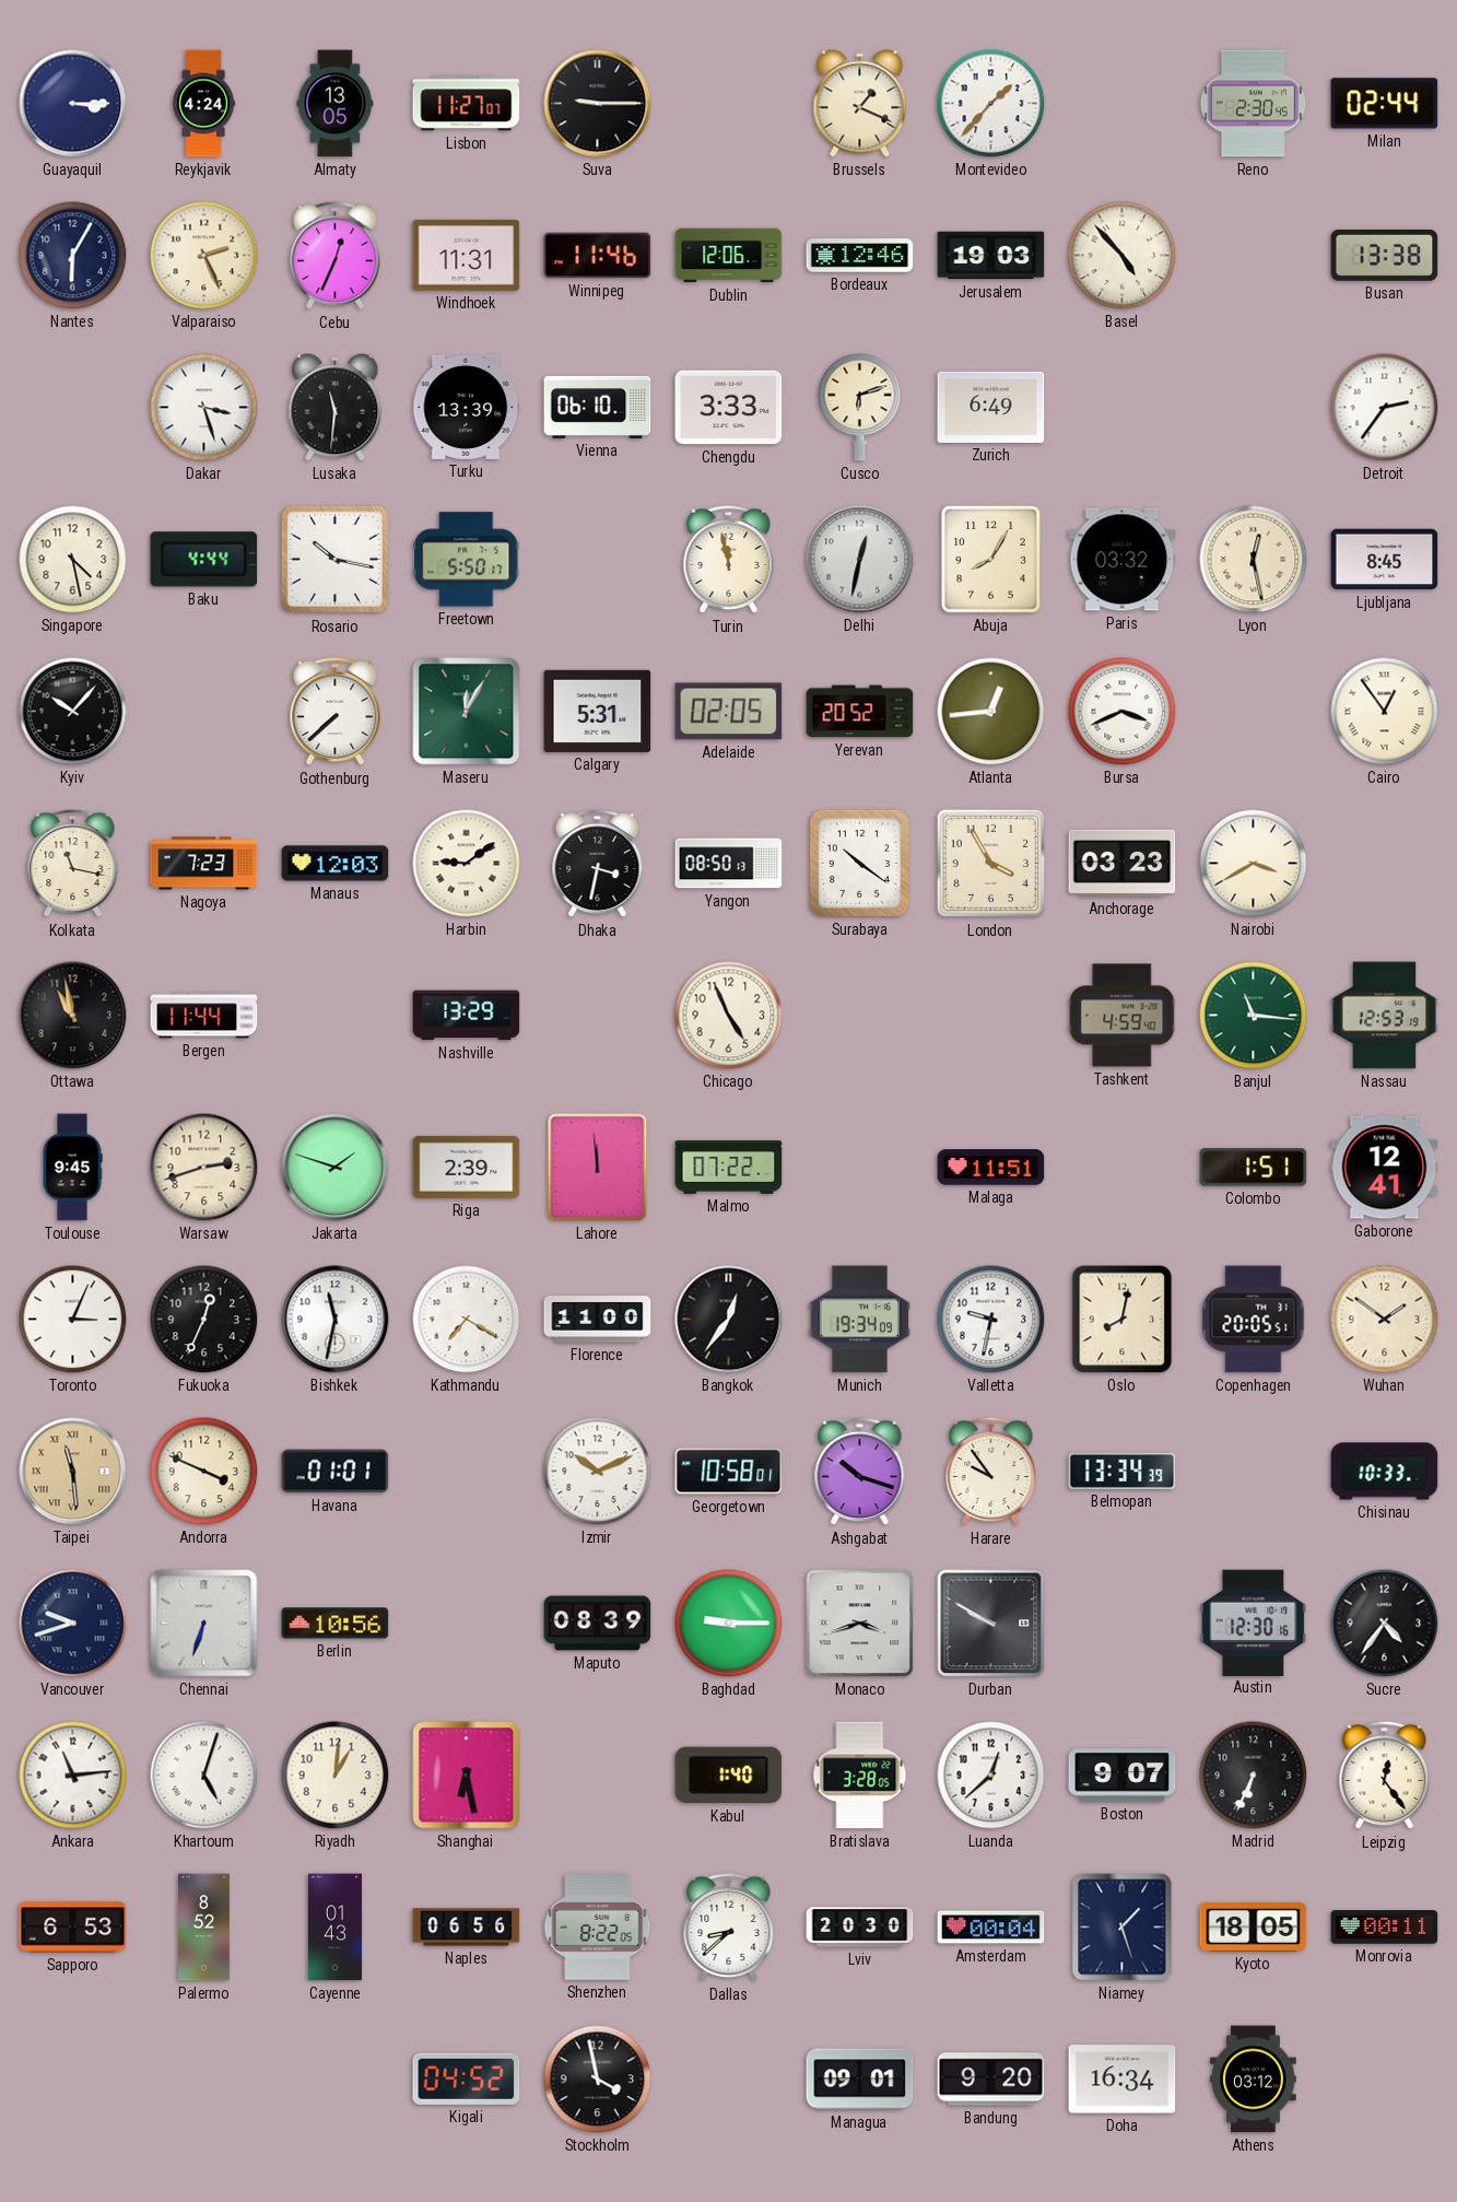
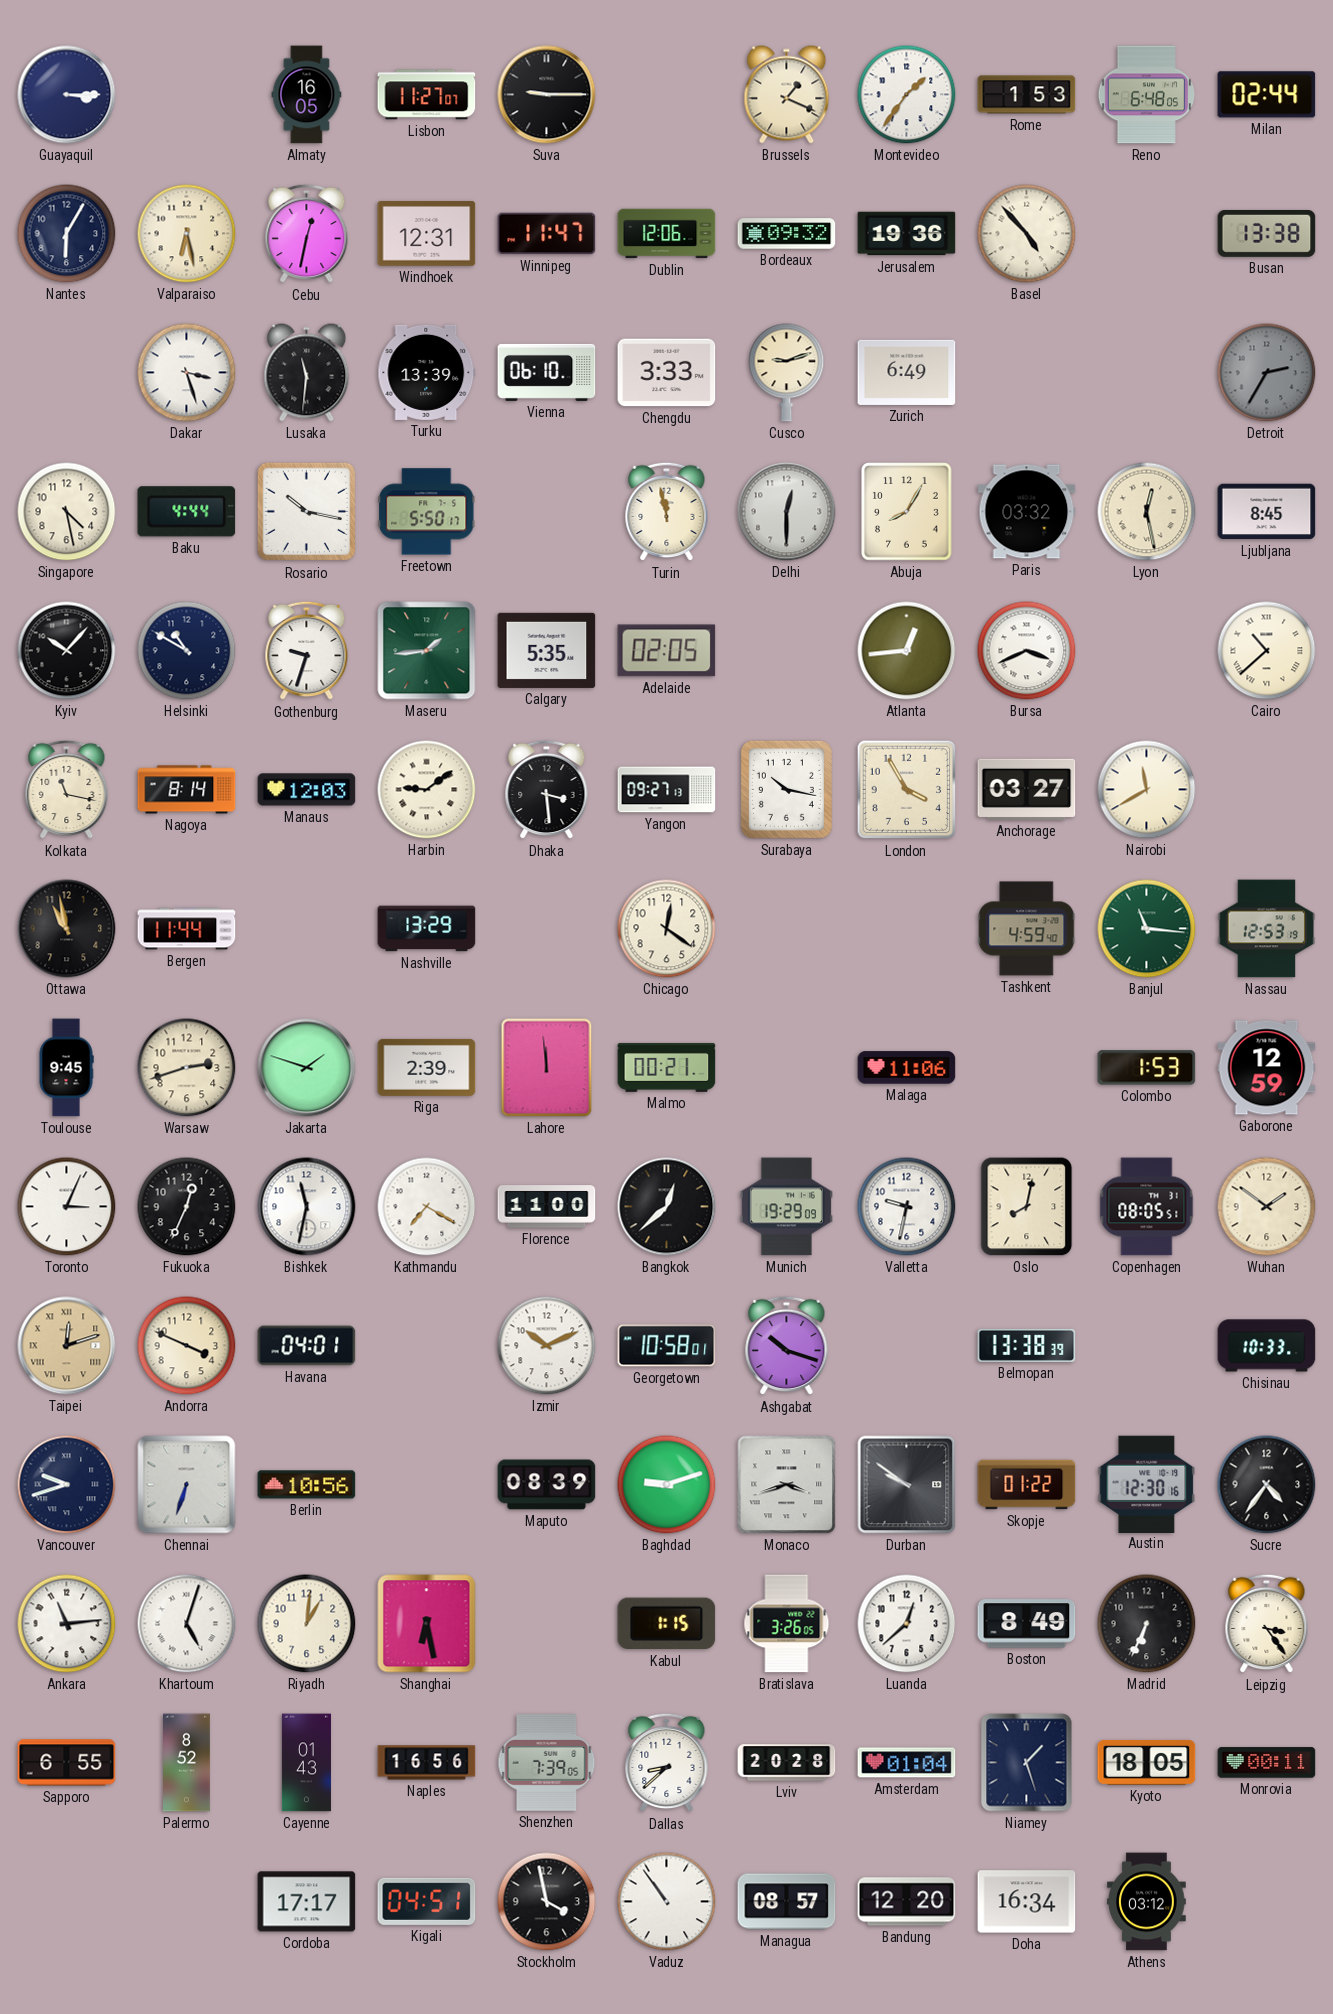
Reykjavik: 4:24 -> none
Almaty: 13:05 -> 16:05
Montevideo: 1:37 -> 1:36
Rome: none -> 1:53
Reno: 2:30 -> 6:48
Valparaiso: 2:26 -> 6:28
Cebu: 12:34 -> 12:32
Windhoek: 11:31 -> 12:31
Winnipeg: 11:46 -> 11:47
Bordeaux: 12:46 -> 09:32
Jerusalem: 19:03 -> 19:36
Cusco: 6:12 -> 9:12
Detroit: 2:36 -> 2:35
Detroit dial: white -> grey
Delhi: 12:32 -> 12:30
Helsinki: none -> 10:50
Gothenburg: 7:38 -> 9:33
Maseru: 12:05 -> 1:44
Calgary: 5:31 -> 5:35
Yerevan: 20:52 -> none
Cairo: 12:54 -> 10:38
Nagoya: 7:23 -> 8:14
Dhaka: 3:32 -> 3:29
Yangon: 08:50 -> 09:27
Surabaya: 10:21 -> 10:17
Anchorage: 03:23 -> 03:27
Nairobi: 3:40 -> 11:40
Chicago: 4:56 -> 12:21
Malmo: 07:22 -> 00:21
Malaga: 11:51 -> 11:06
Colombo: 1:51 -> 1:53
Gaborone: 12:41 -> 12:59
Bangkok: 12:36 -> 12:38
Munich: 19:34 -> 19:29
Copenhagen: 20:05 -> 08:05
Taipei: 11:29 -> 12:12
Havana: 01:01 -> 04:01
Harare: 9:54 -> none
Belmopan: 13:34 -> 13:38
Baghdad: 9:15 -> 9:12
Durban: 9:50 -> 9:51
Skopje: none -> 01:22
Kabul: 1:40 -> 1:15
Bratislava: 3:28 -> 3:26
Boston: 9:07 -> 8:49
Leipzig: 12:24 -> 3:24
Sapporo: 6:53 -> 6:55
Naples: 06:56 -> 16:56
Shenzhen: 8:22 -> 7:39
Lviv: 20:30 -> 20:28
Amsterdam: 00:04 -> 01:04
Cordoba: none -> 17:17
Kigali: 04:52 -> 04:51
Vaduz: none -> 10:54
Managua: 09:01 -> 08:57
Bandung: 9:20 -> 12:20
